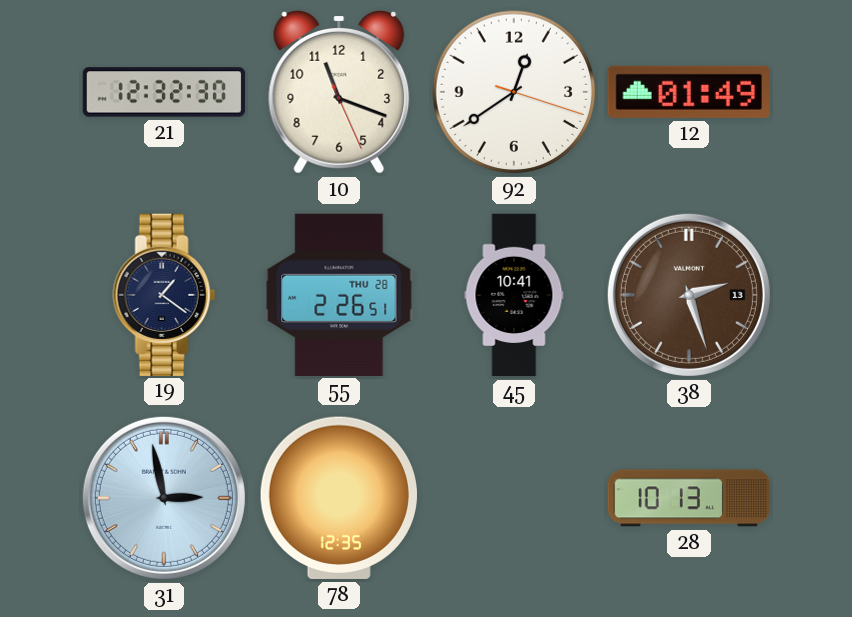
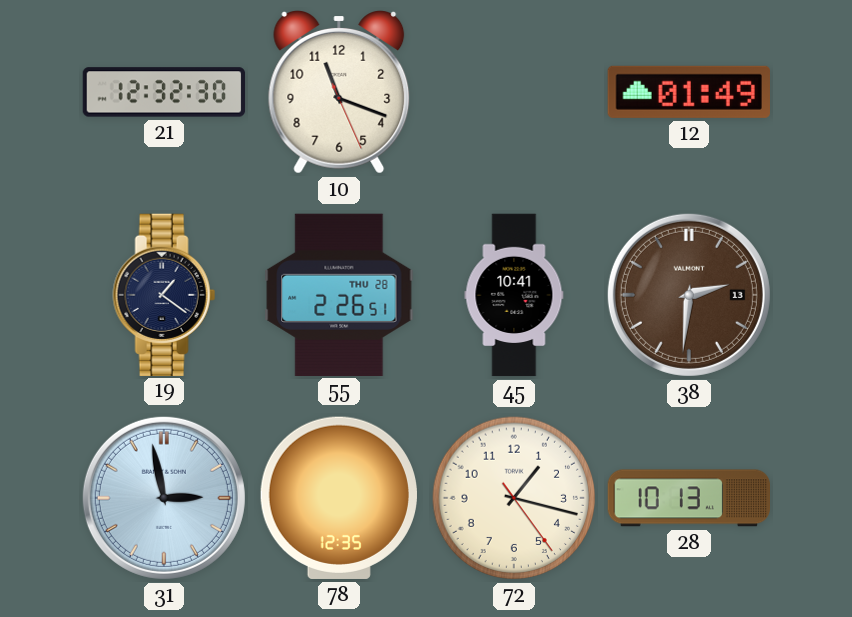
92: 12:39 -> none
38: 2:27 -> 2:31
72: none -> 1:17
